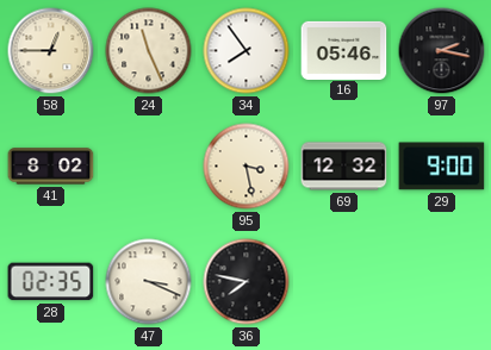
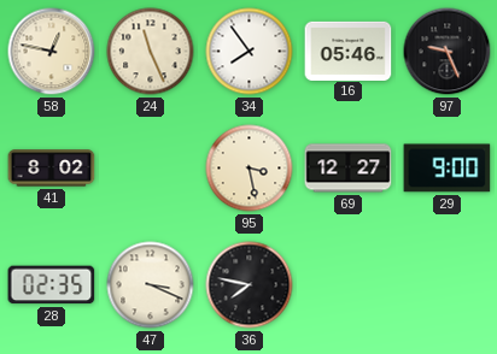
58: 12:45 -> 12:47
97: 2:17 -> 9:26
69: 12:32 -> 12:27
